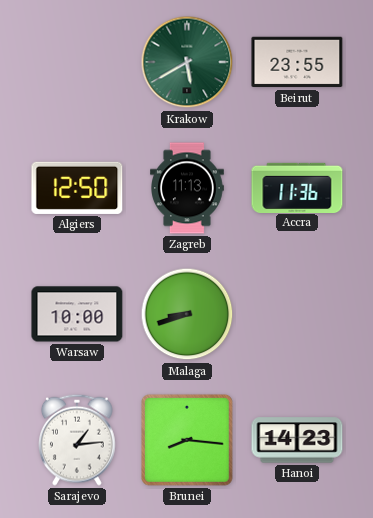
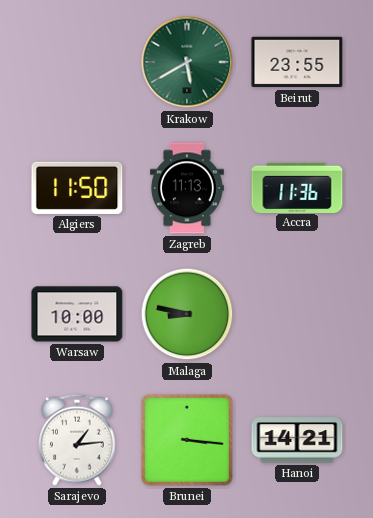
Algiers: 12:50 -> 11:50
Malaga: 8:42 -> 8:47
Brunei: 8:16 -> 3:16
Hanoi: 14:23 -> 14:21
